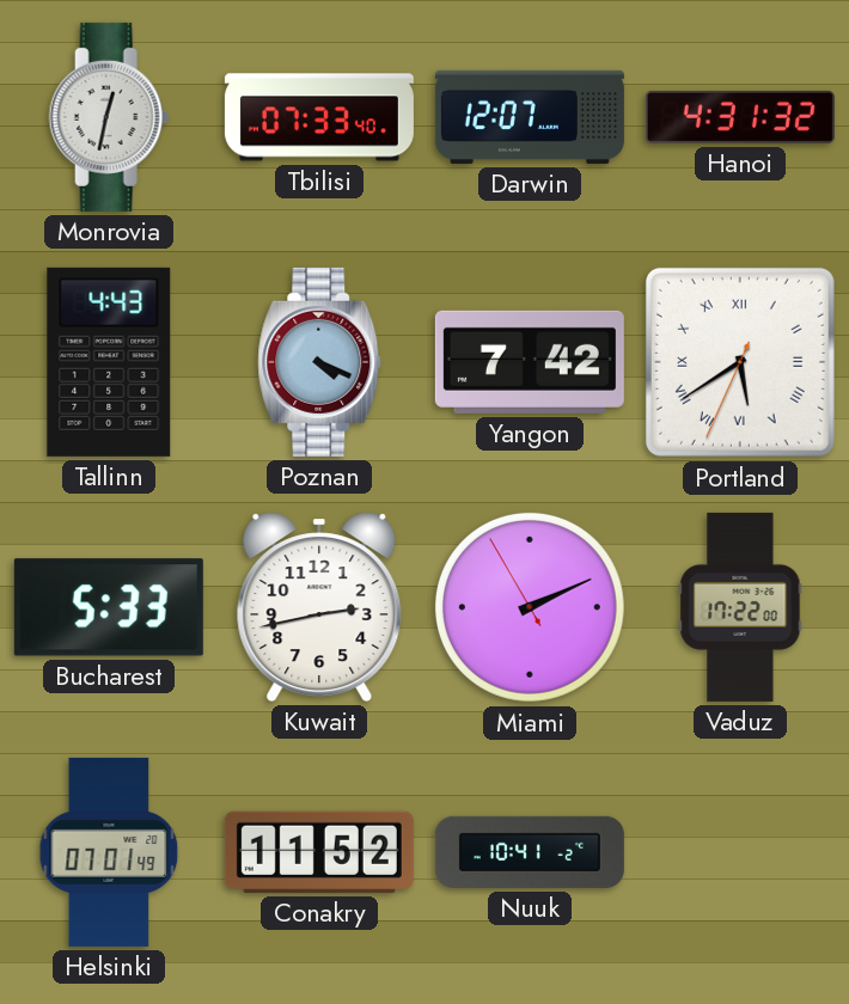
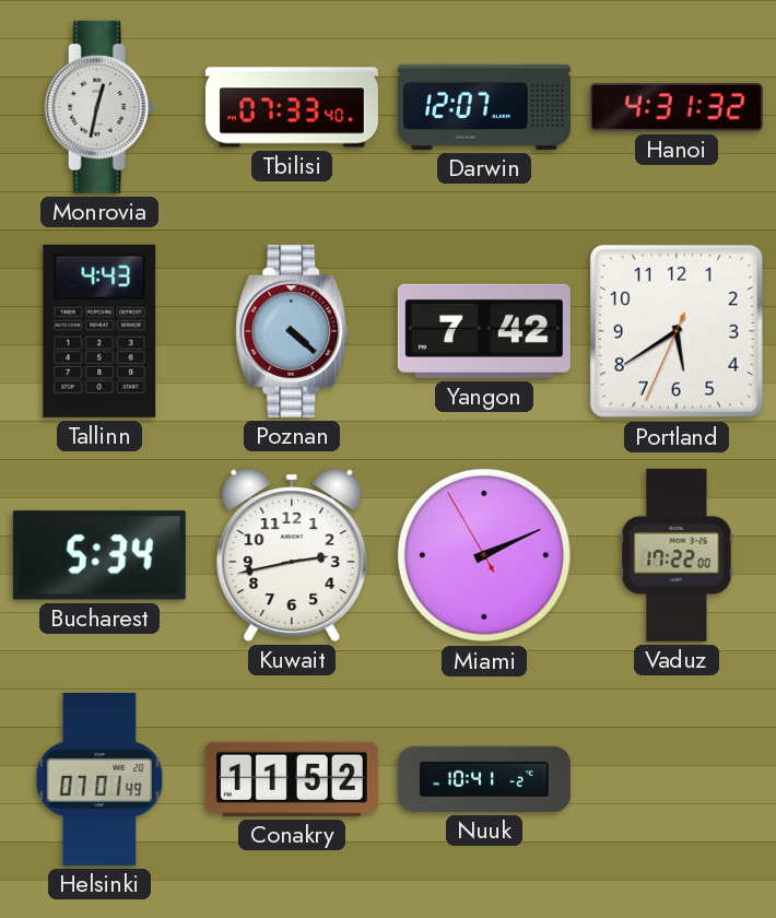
Poznan: 4:19 -> 4:22
Portland numerals: Roman -> Arabic
Bucharest: 5:33 -> 5:34
